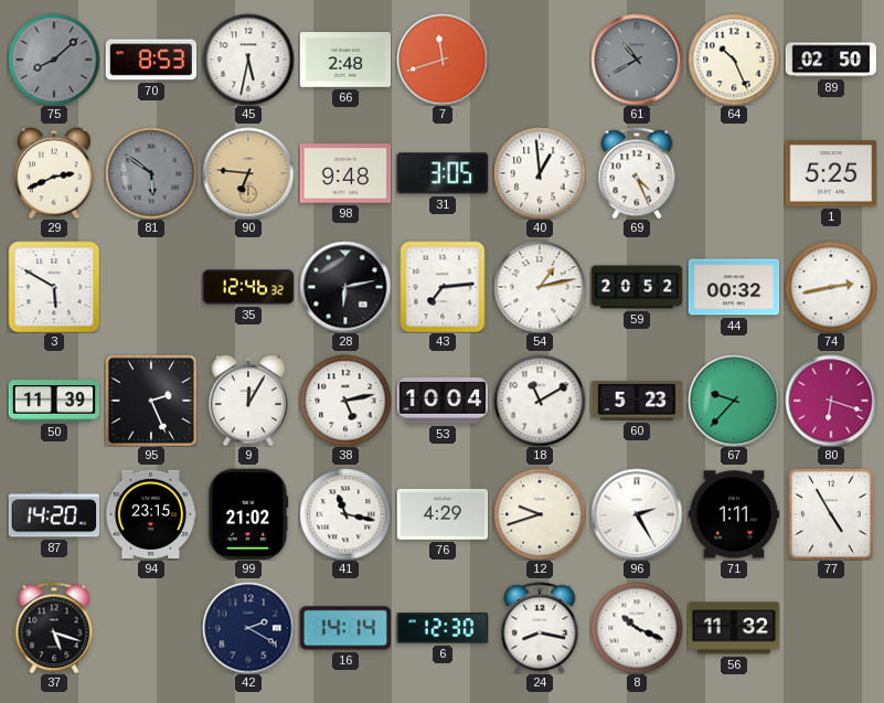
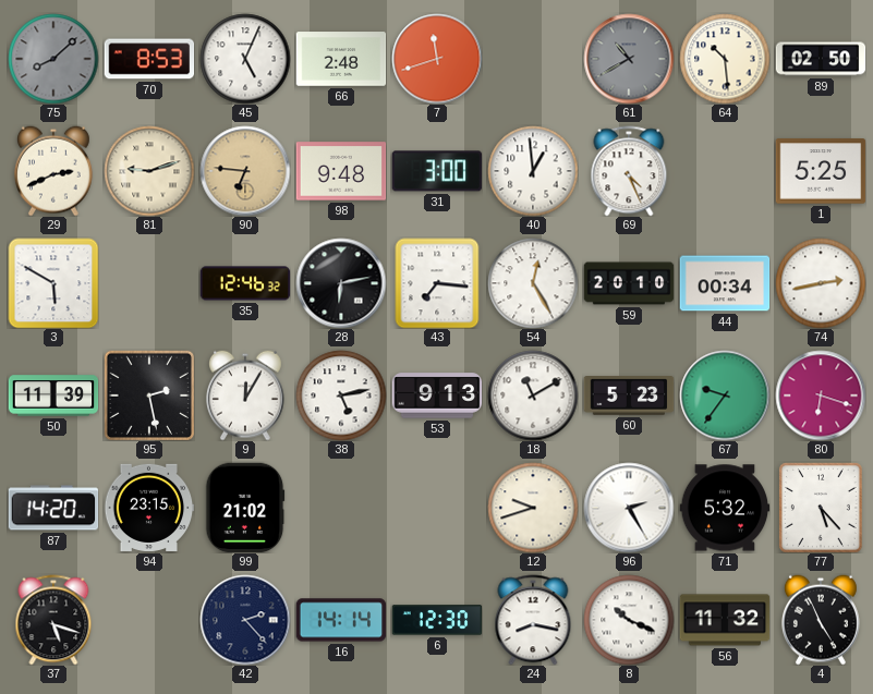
45: 5:32 -> 5:04
64: 10:26 -> 10:29
81: 5:51 -> 9:12
81 dial: grey -> cream
31: 3:05 -> 3:00
43: 7:14 -> 7:16
54: 1:13 -> 12:25
59: 20:52 -> 20:10
44: 00:32 -> 00:34
95: 2:26 -> 2:28
53: 10:04 -> 9:13
67: 9:37 -> 9:36
41: 11:17 -> none
76: 4:29 -> none
71: 1:11 -> 5:32
77: 4:55 -> 5:23
42: 2:20 -> 2:23
4: none -> 4:56
